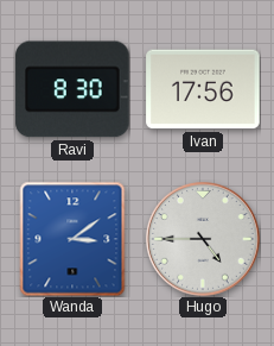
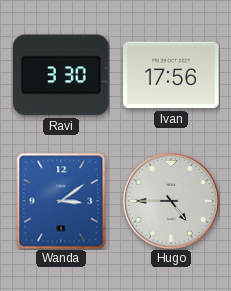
Ravi: 8:30 -> 3:30
